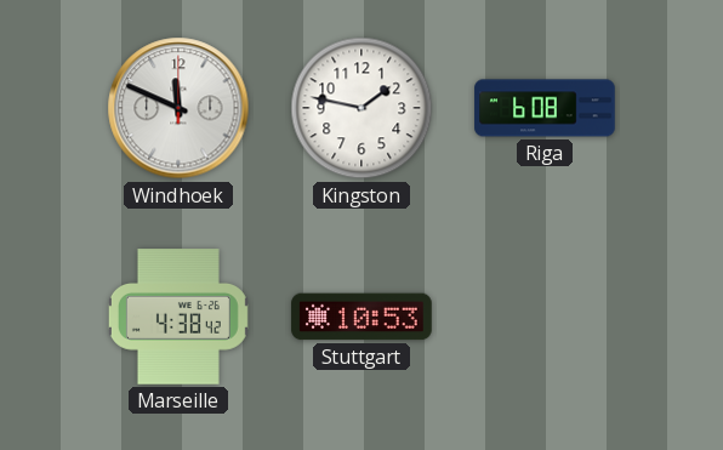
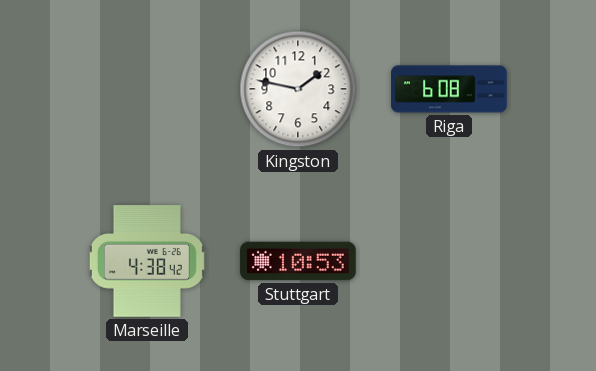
Windhoek: 11:49 -> none
